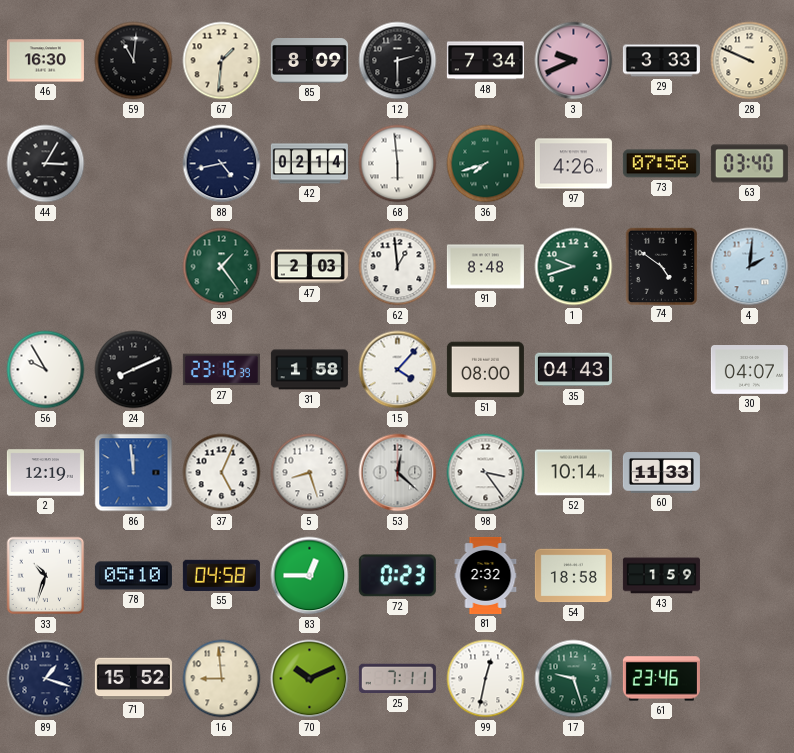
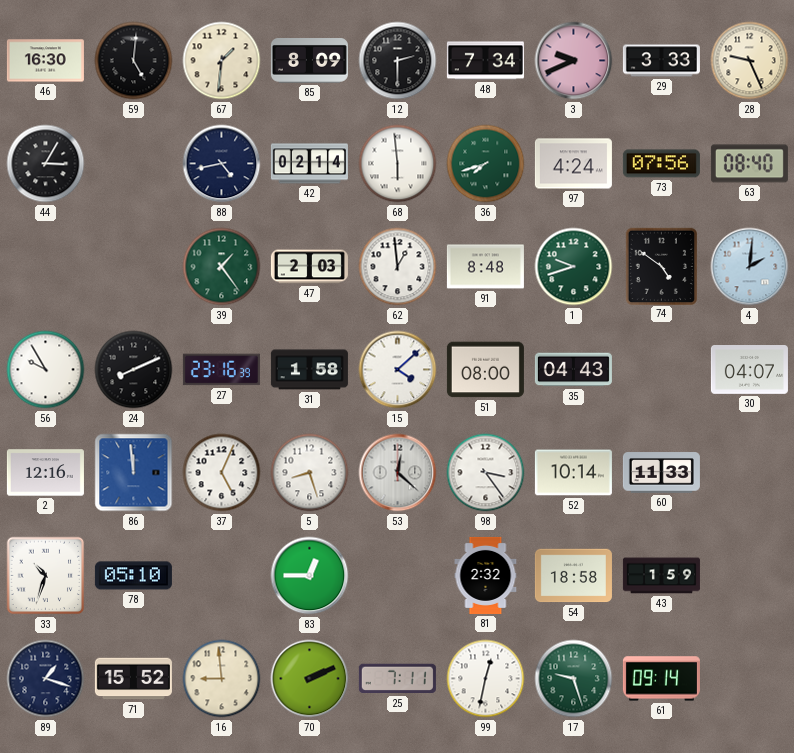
59: 11:01 -> 5:01
28: 9:49 -> 9:26
97: 4:26 -> 4:24
63: 03:40 -> 08:40
15: 4:07 -> 4:08
2: 12:19 -> 12:16
55: 04:58 -> none
72: 0:23 -> none
70: 10:11 -> 2:11
61: 23:46 -> 09:14
